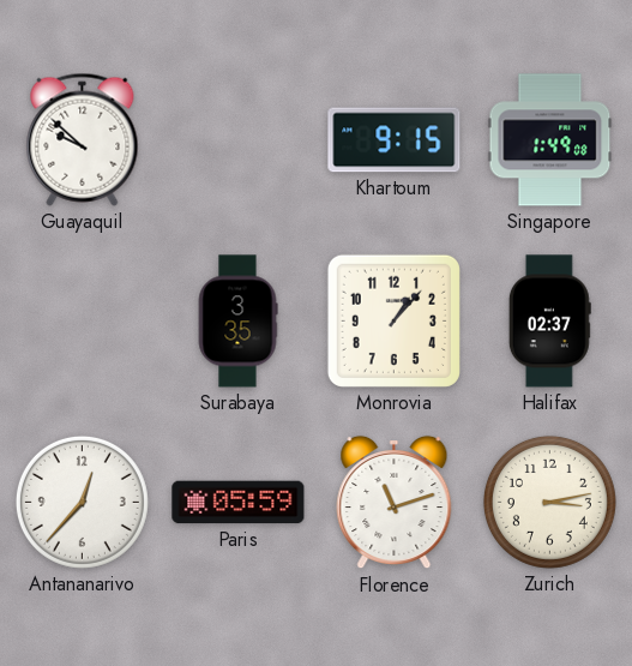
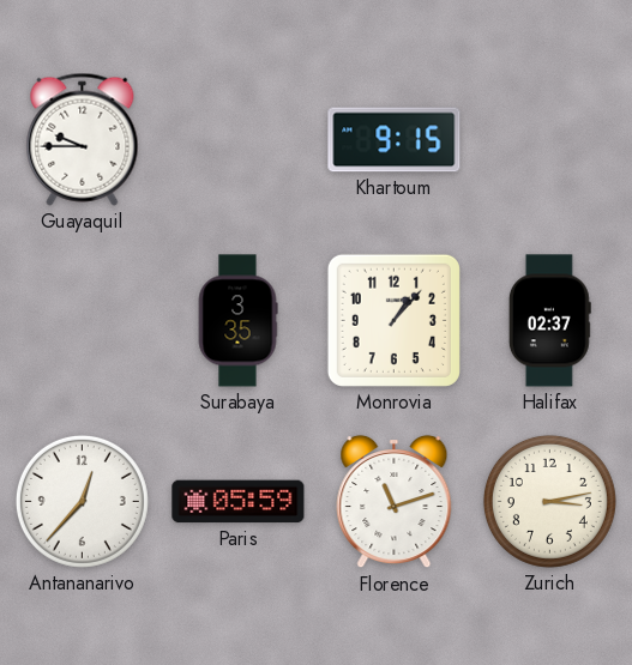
Guayaquil: 9:52 -> 9:45
Singapore: 1:49 -> none
